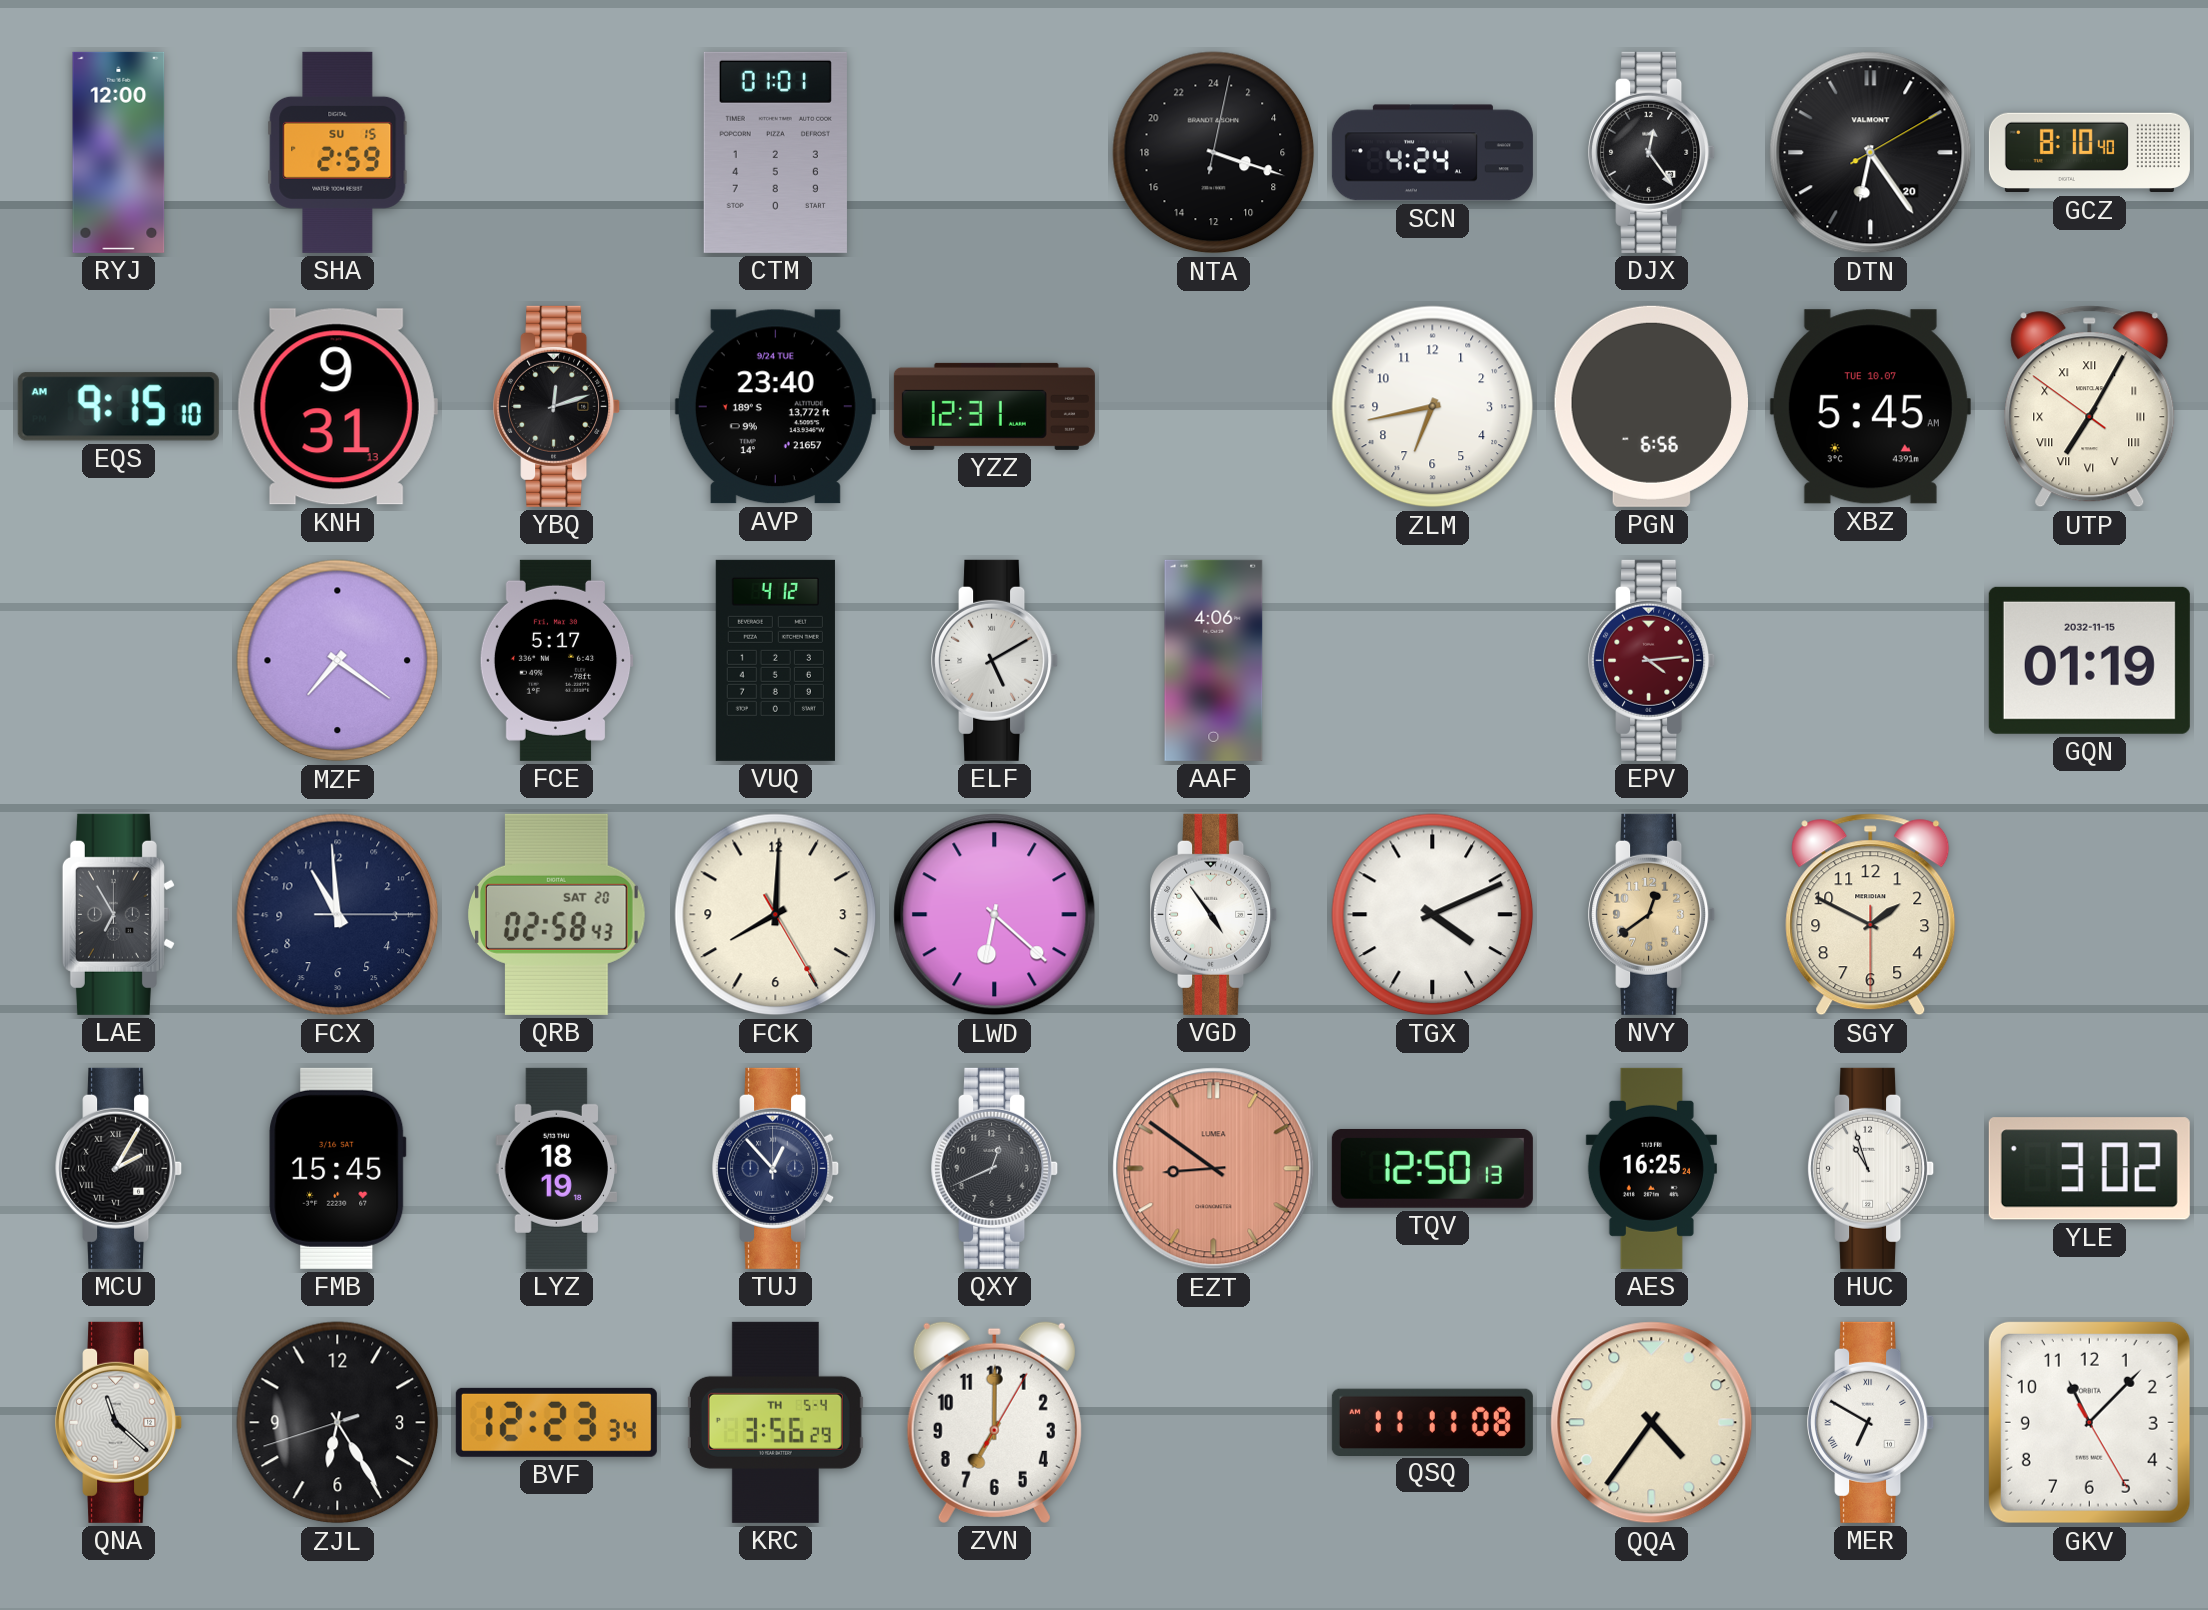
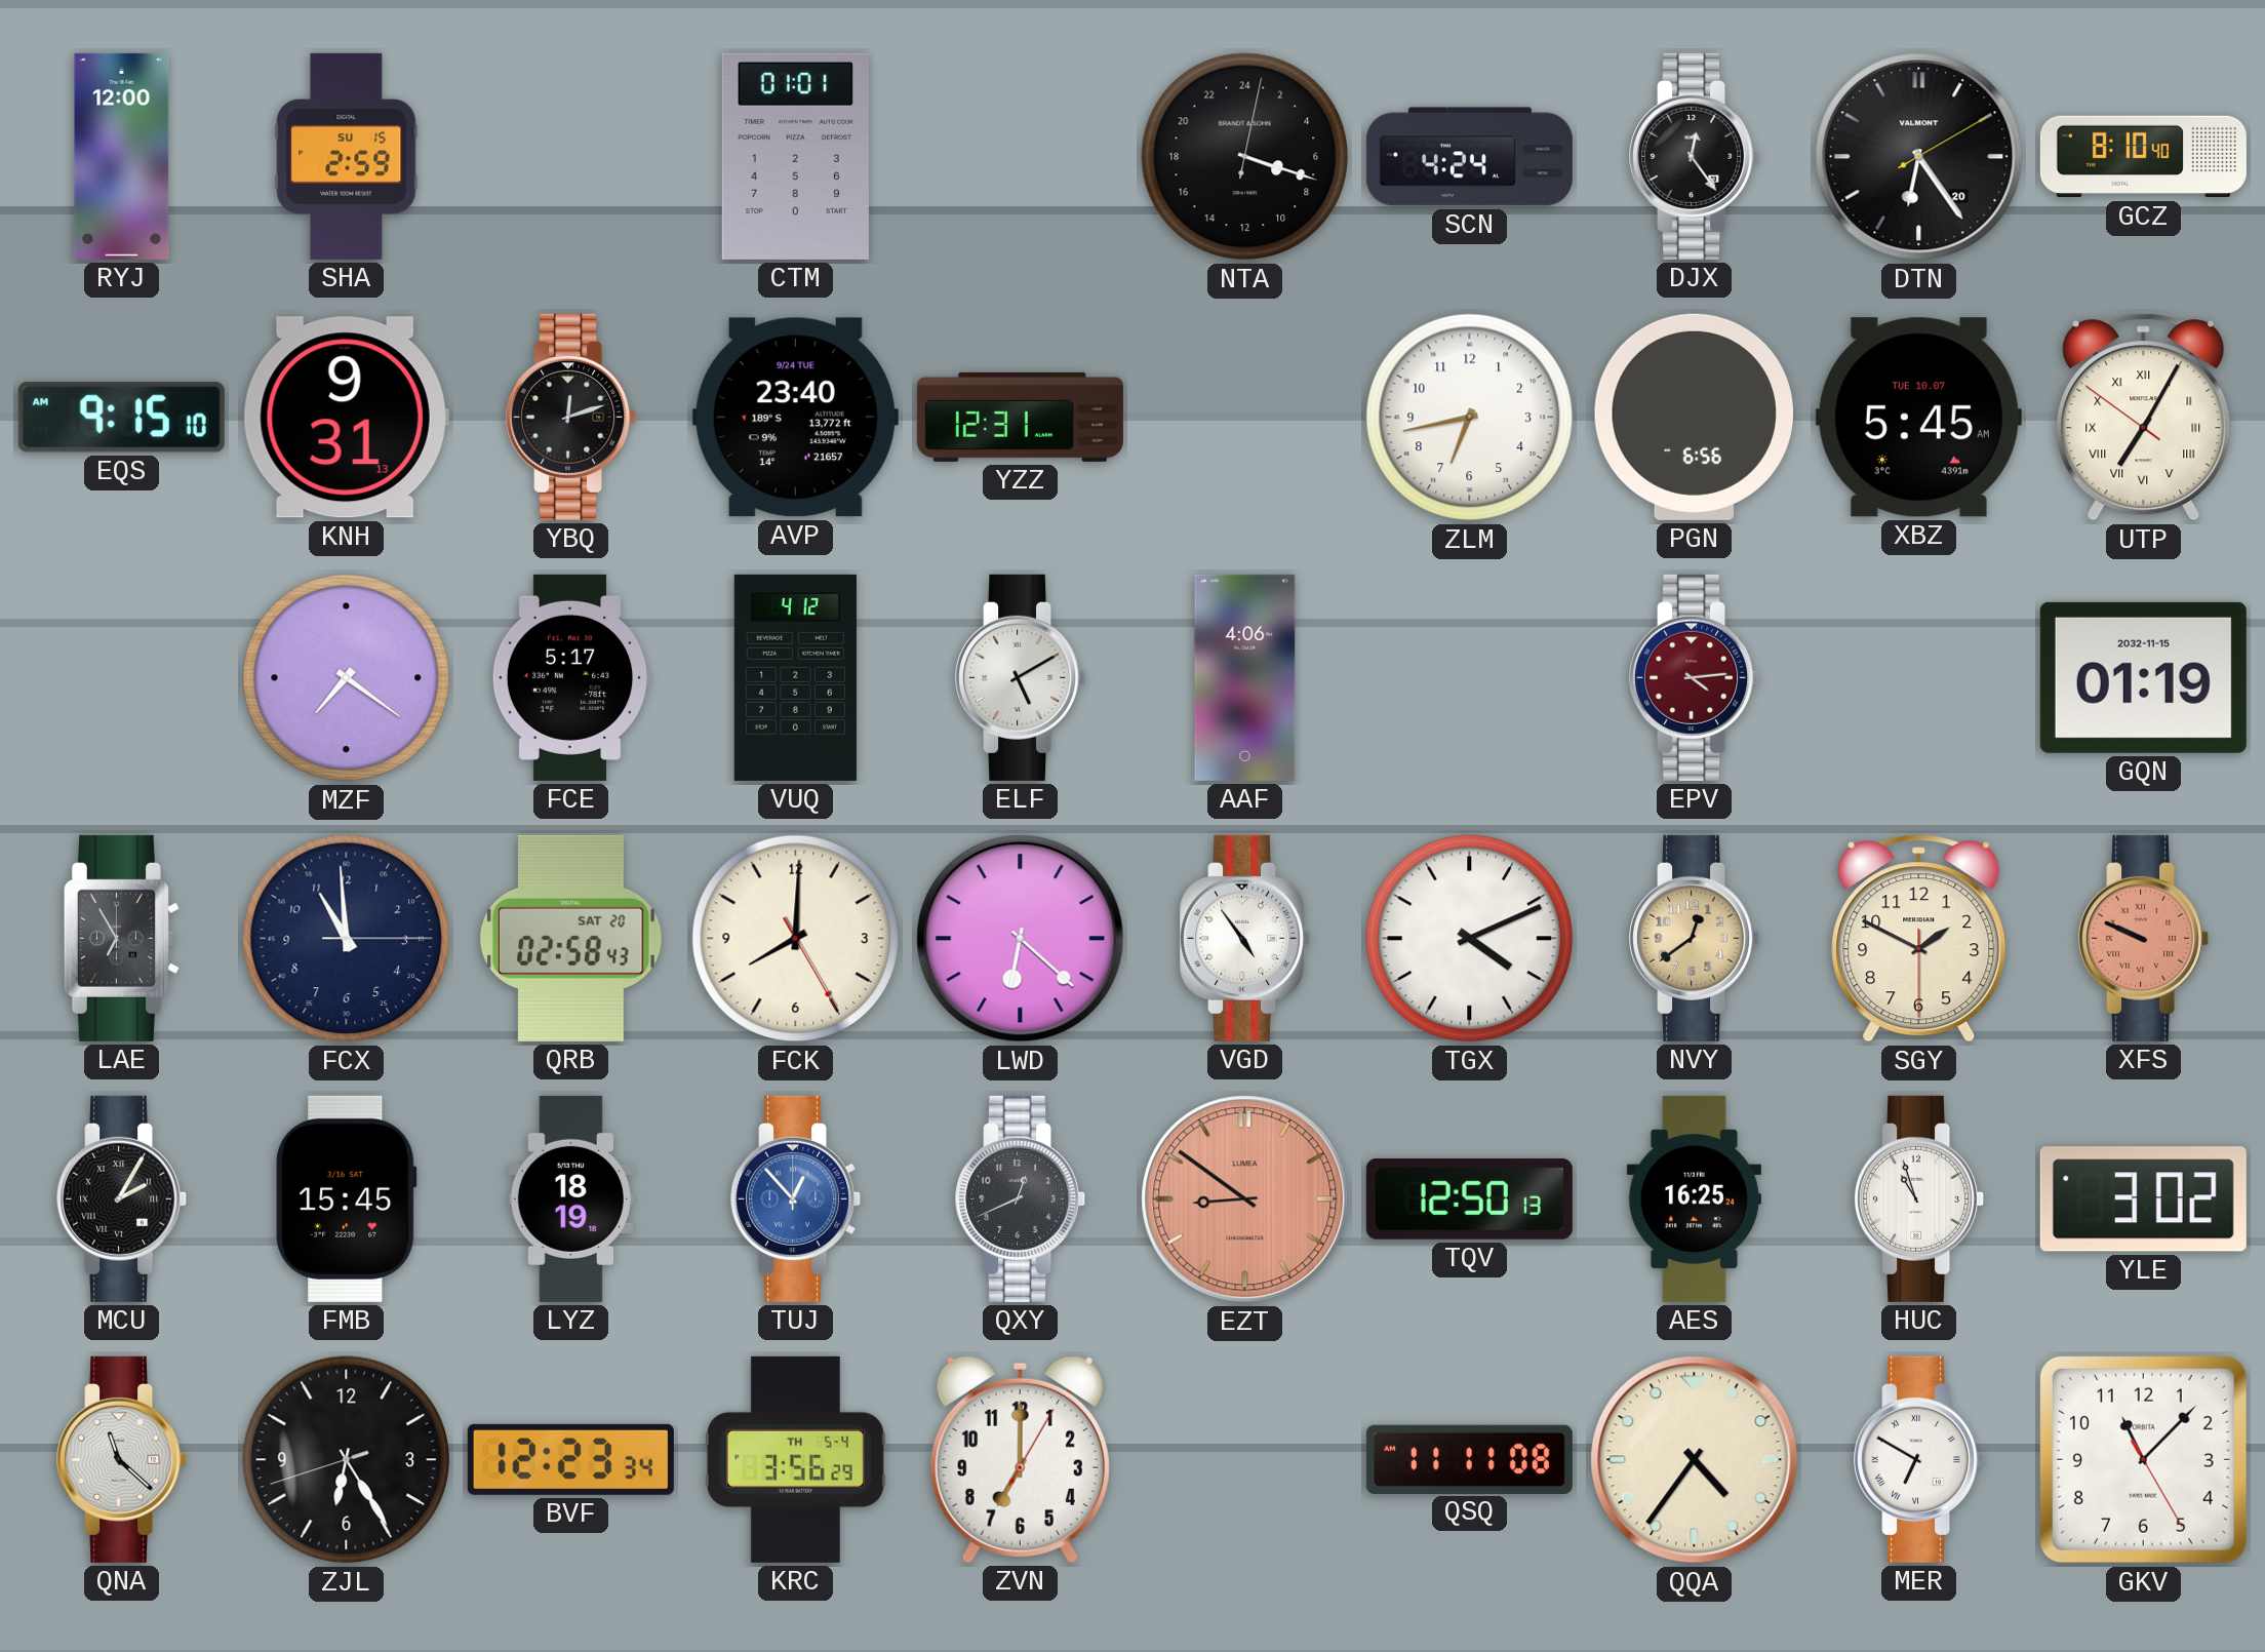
XFS: none -> 9:49
TUJ dial: navy -> blue
